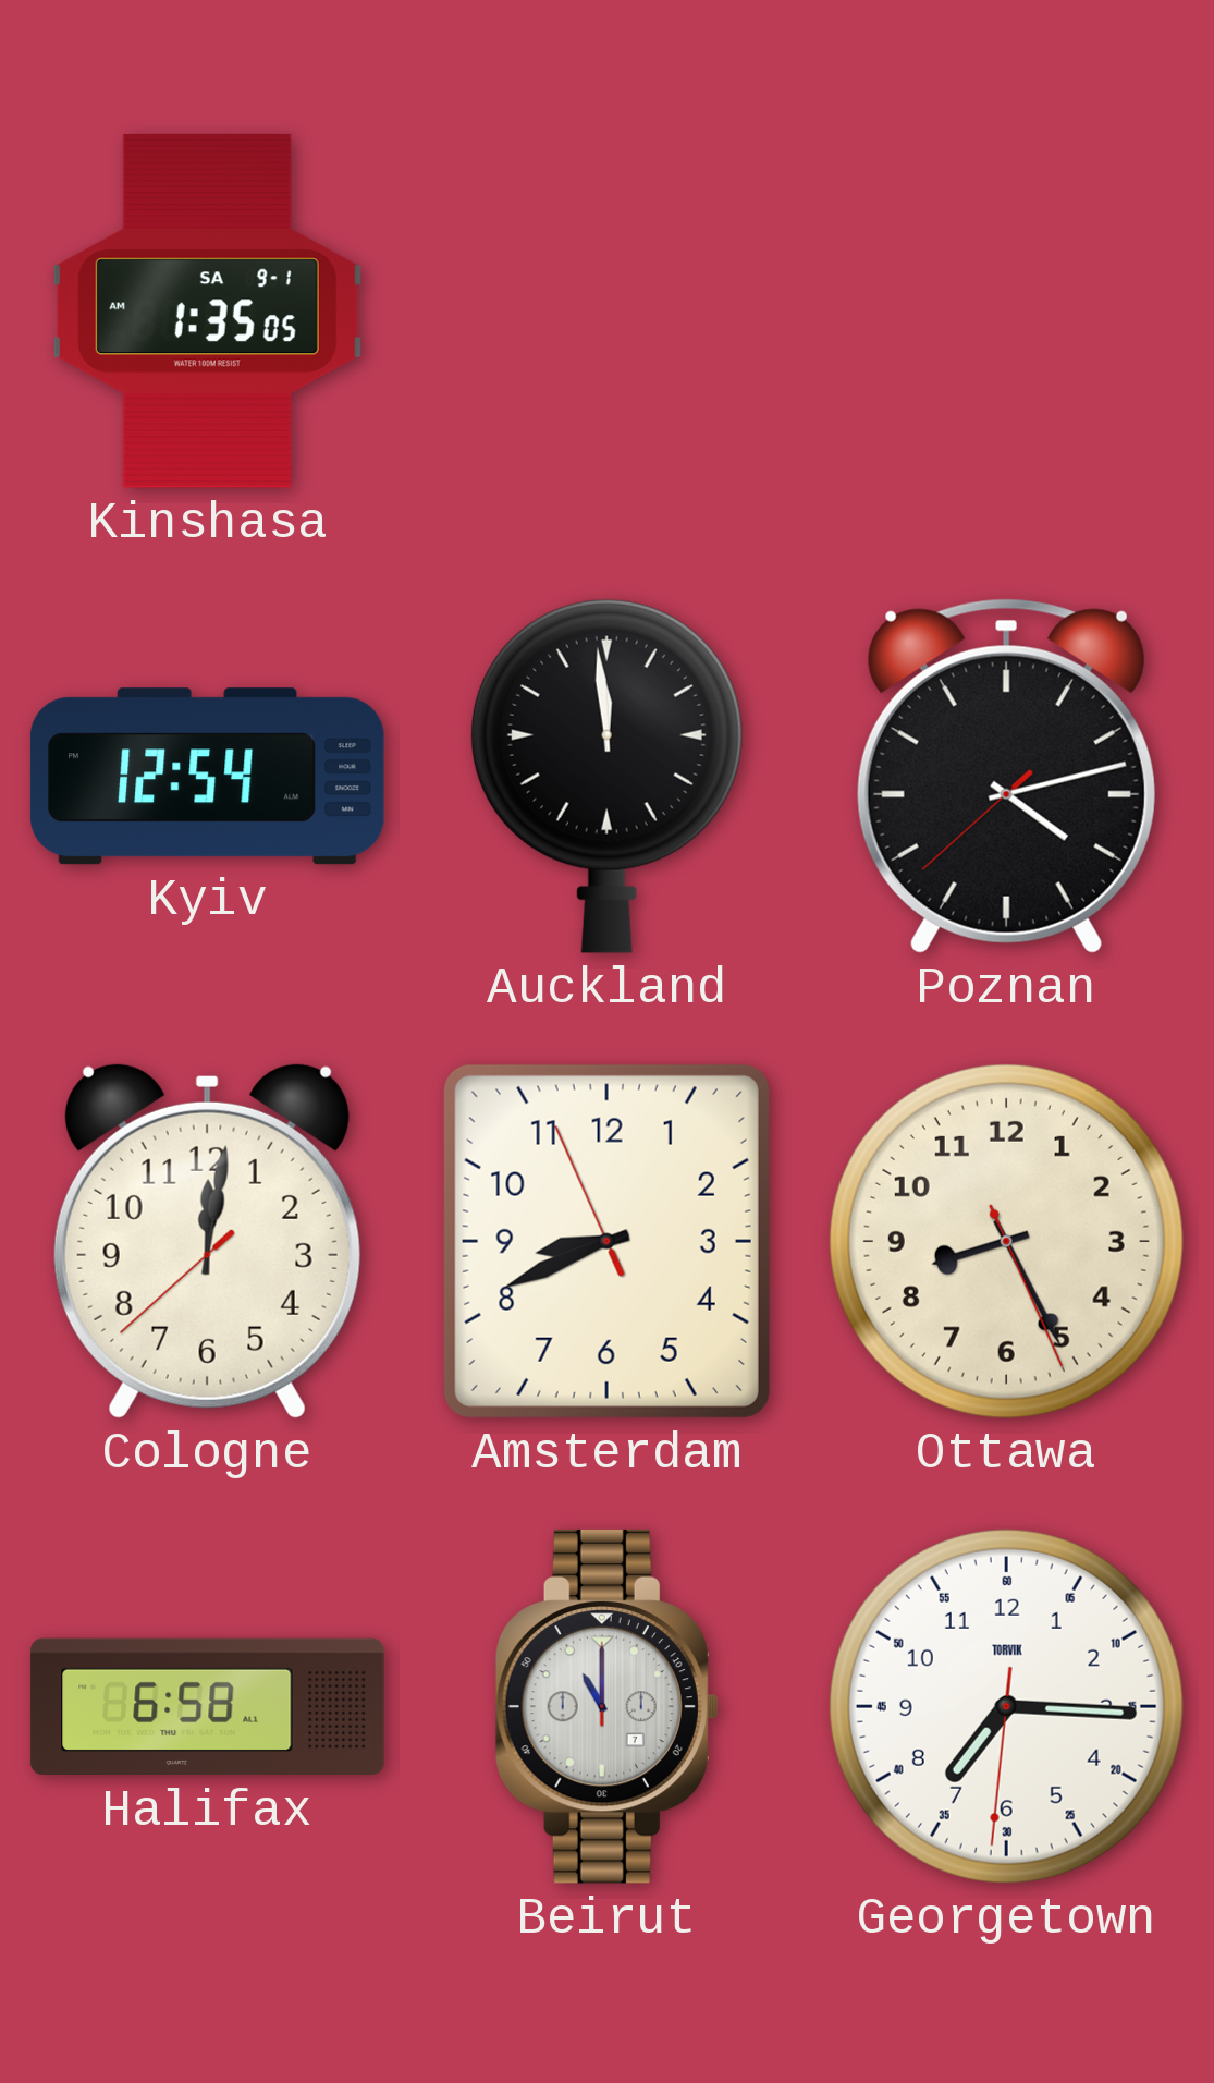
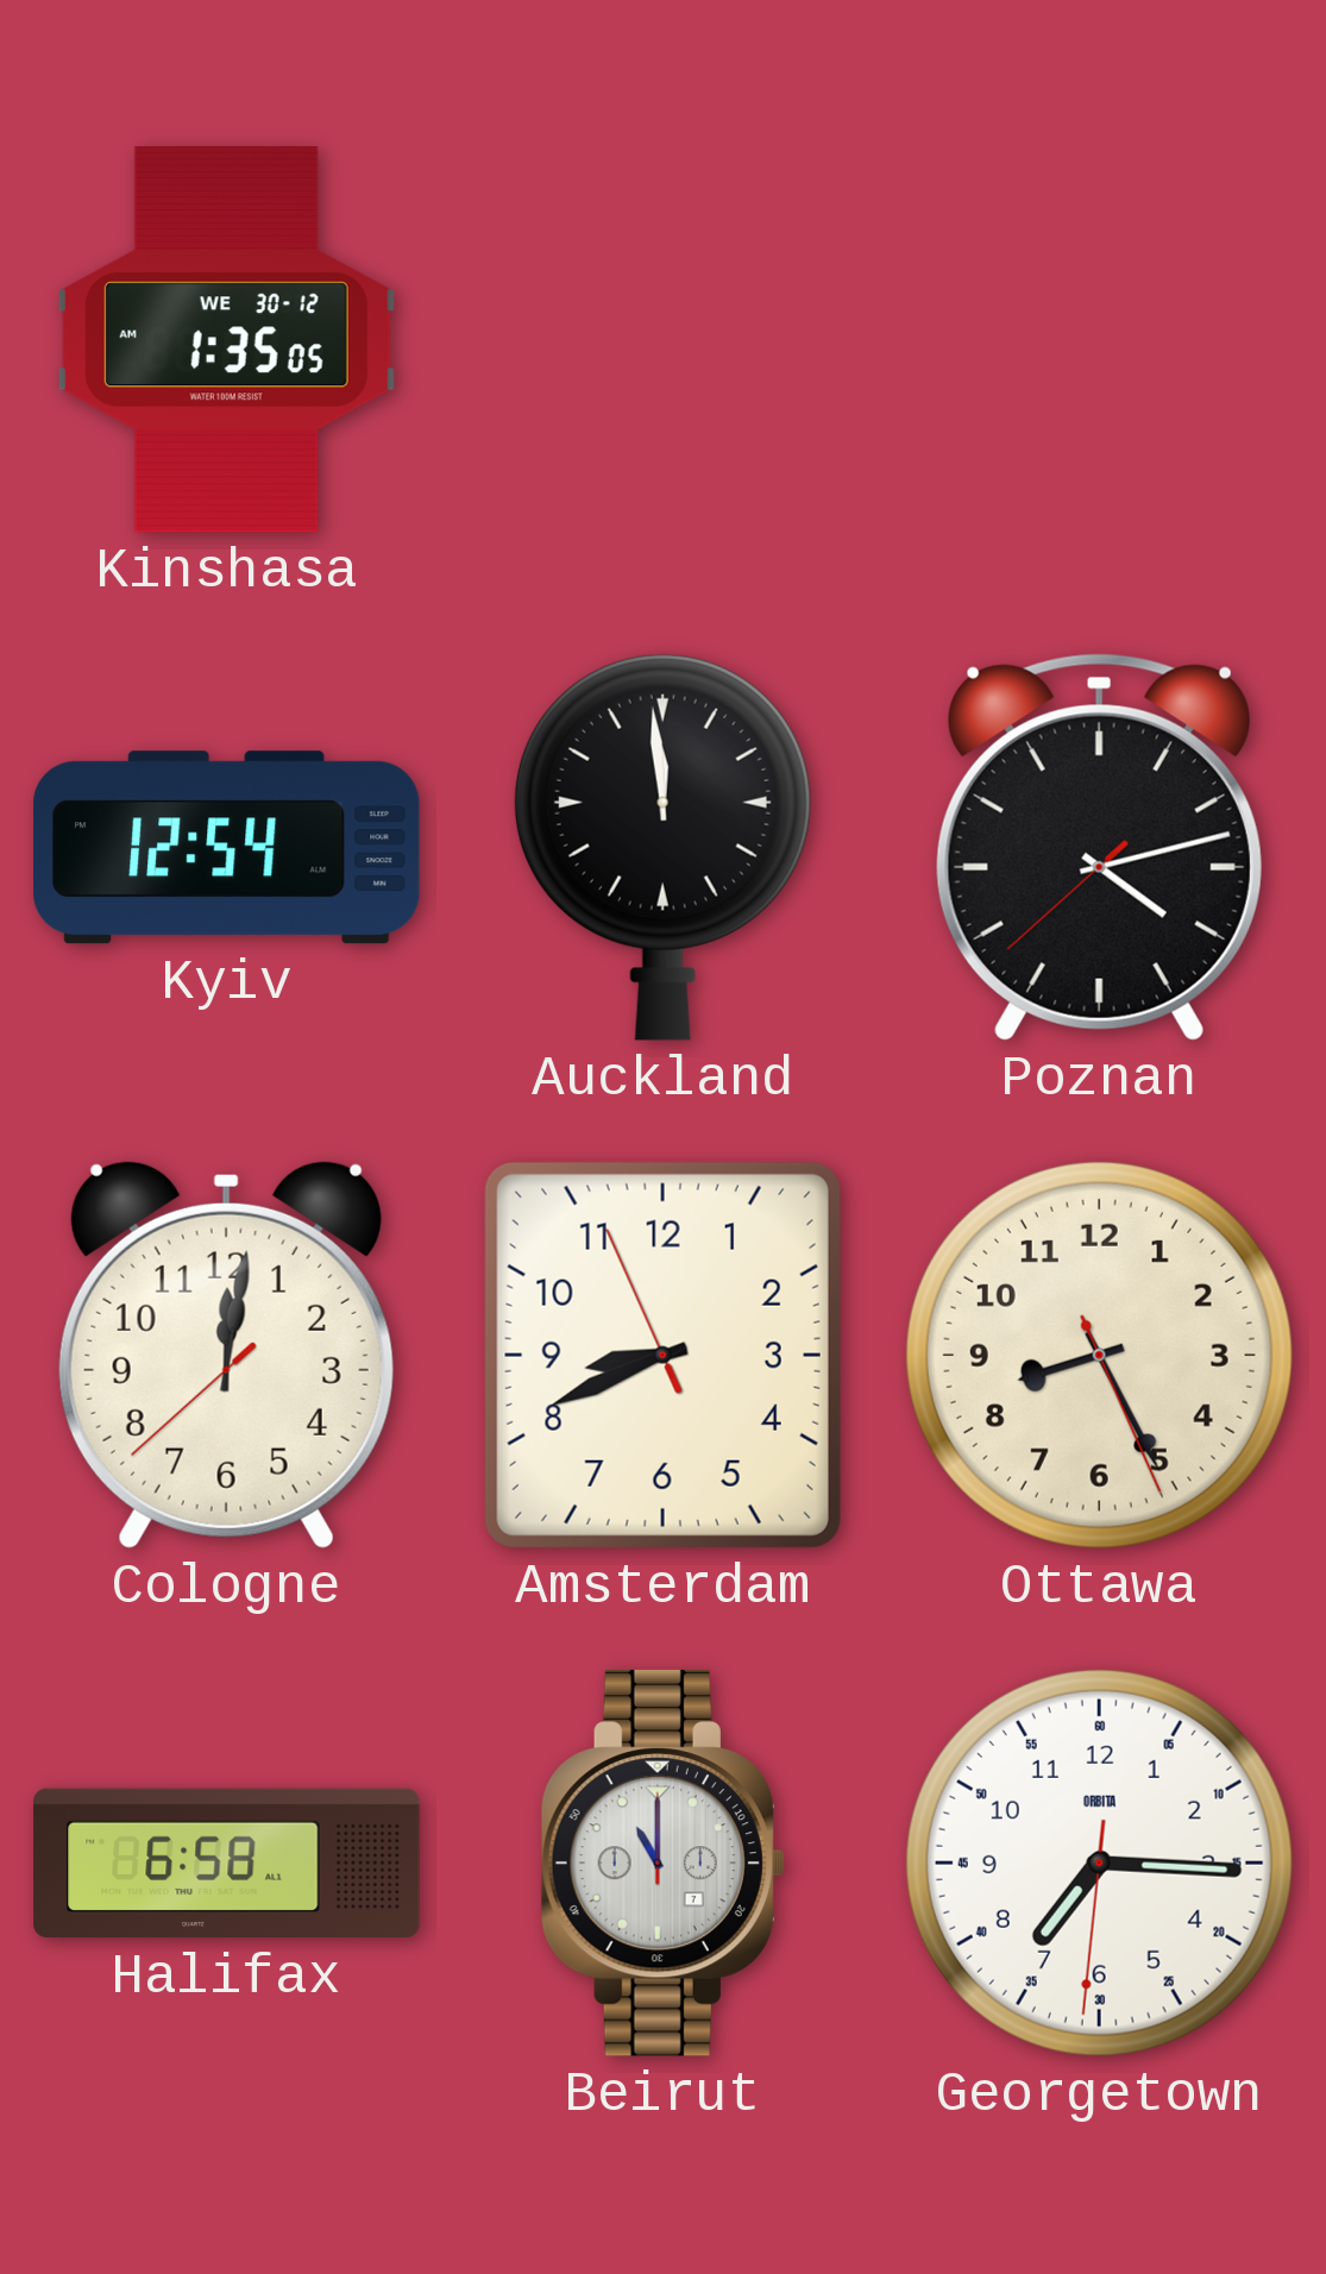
Kinshasa date: SA 9-1 -> WE 30-12
Georgetown brand: TORVIK -> ORBITA
